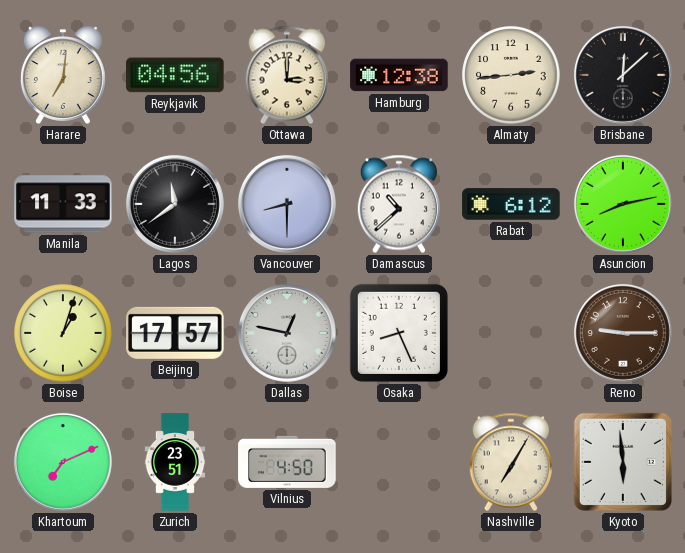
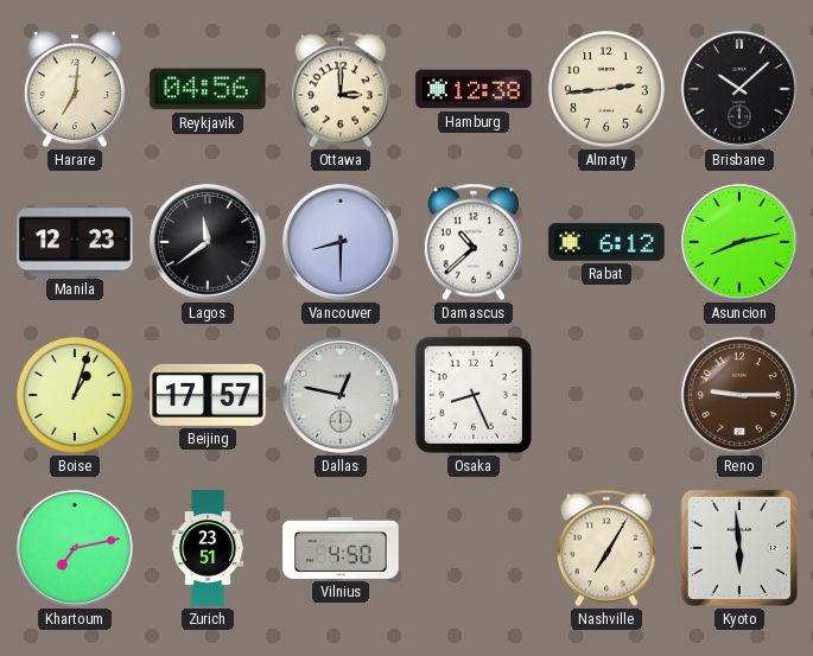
Brisbane: 12:08 -> 10:08
Manila: 11:33 -> 12:23
Khartoum: 7:11 -> 7:13
